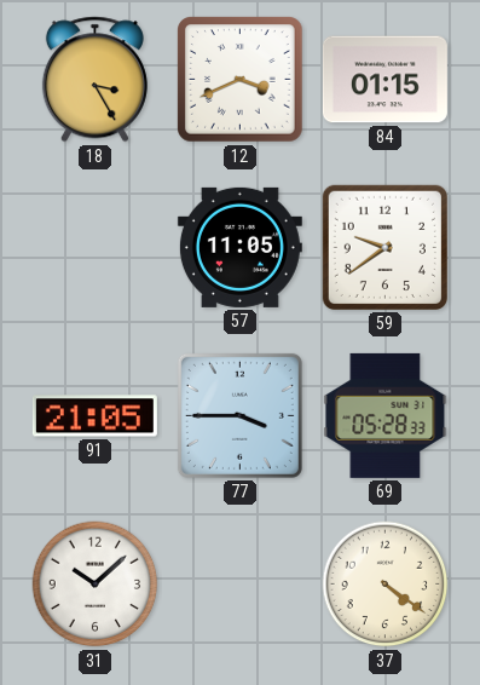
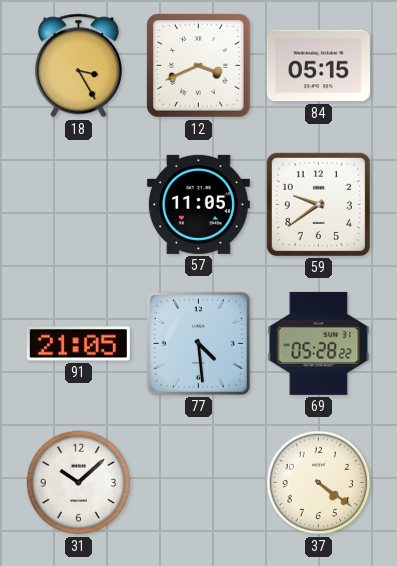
84: 01:15 -> 05:15
77: 3:45 -> 4:29
69: 05:28:33 -> 05:28:22
